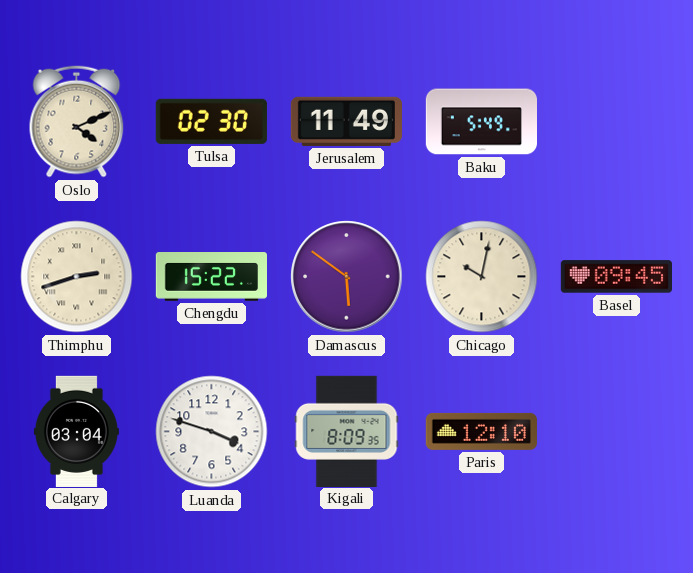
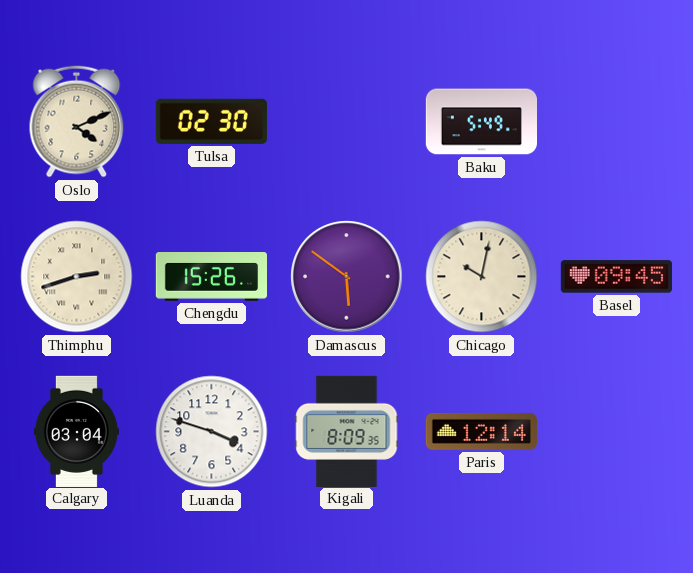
Jerusalem: 11:49 -> none
Chengdu: 15:22 -> 15:26
Paris: 12:10 -> 12:14
